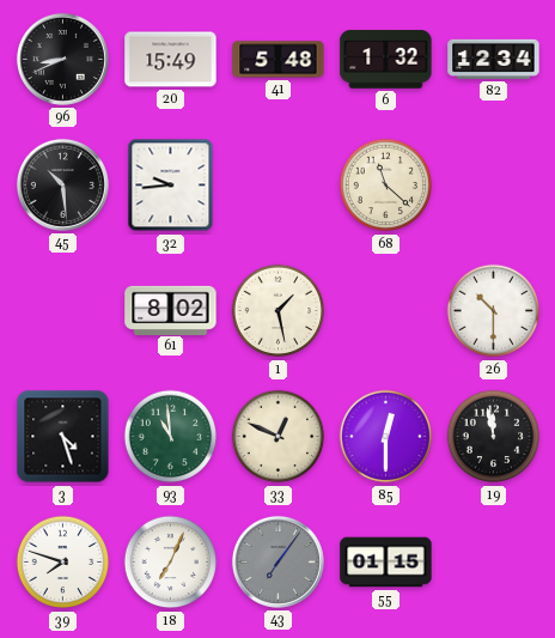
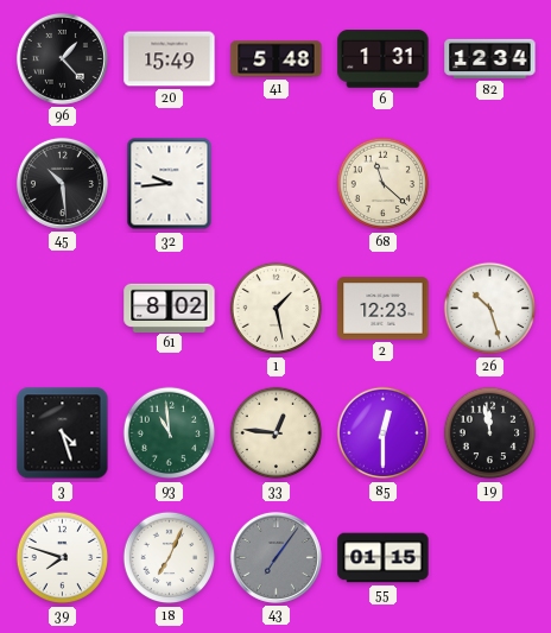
96: 8:41 -> 1:23
6: 1:32 -> 1:31
2: none -> 12:23
26: 10:30 -> 10:27
33: 12:49 -> 12:46
